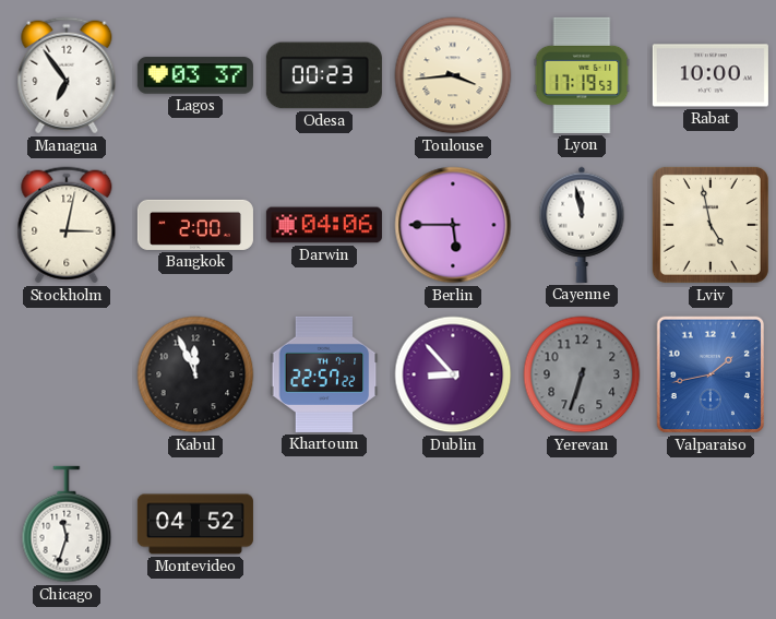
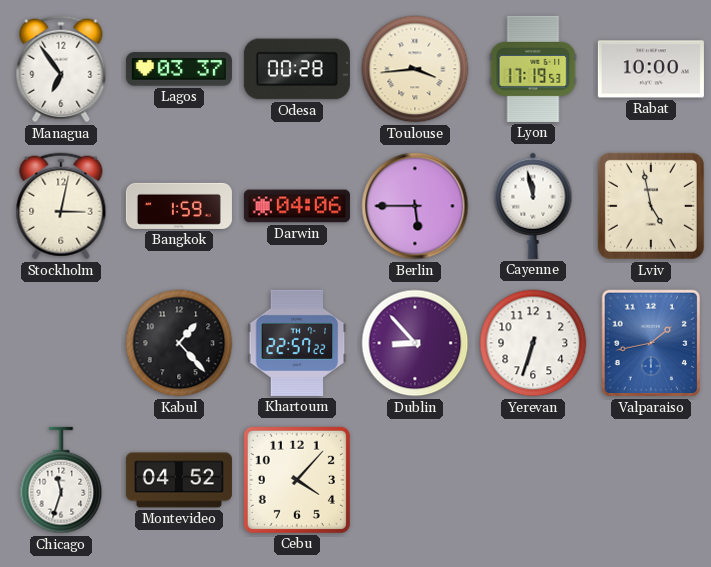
Odesa: 00:23 -> 00:28
Bangkok: 2:00 -> 1:59
Kabul: 11:56 -> 1:23
Yerevan dial: grey -> white
Cebu: none -> 4:07
